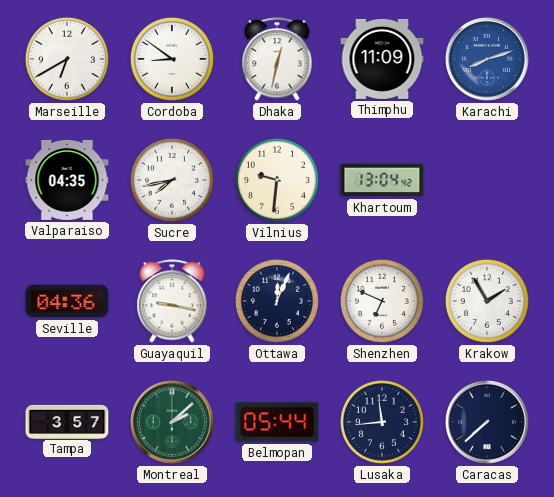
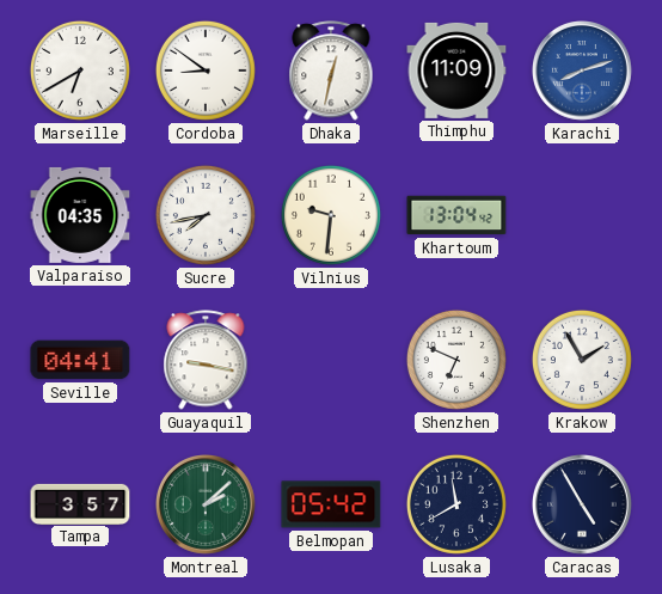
Seville: 04:36 -> 04:41
Ottawa: 12:04 -> none
Belmopan: 05:44 -> 05:42
Lusaka: 11:44 -> 11:40
Caracas: 7:38 -> 4:55
